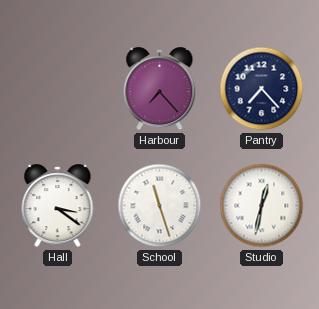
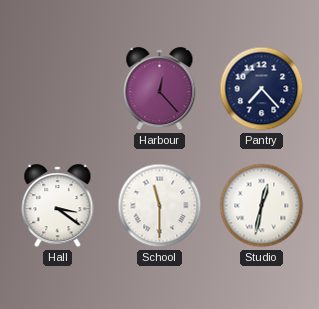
Harbour: 7:23 -> 12:23
School: 11:27 -> 11:30
